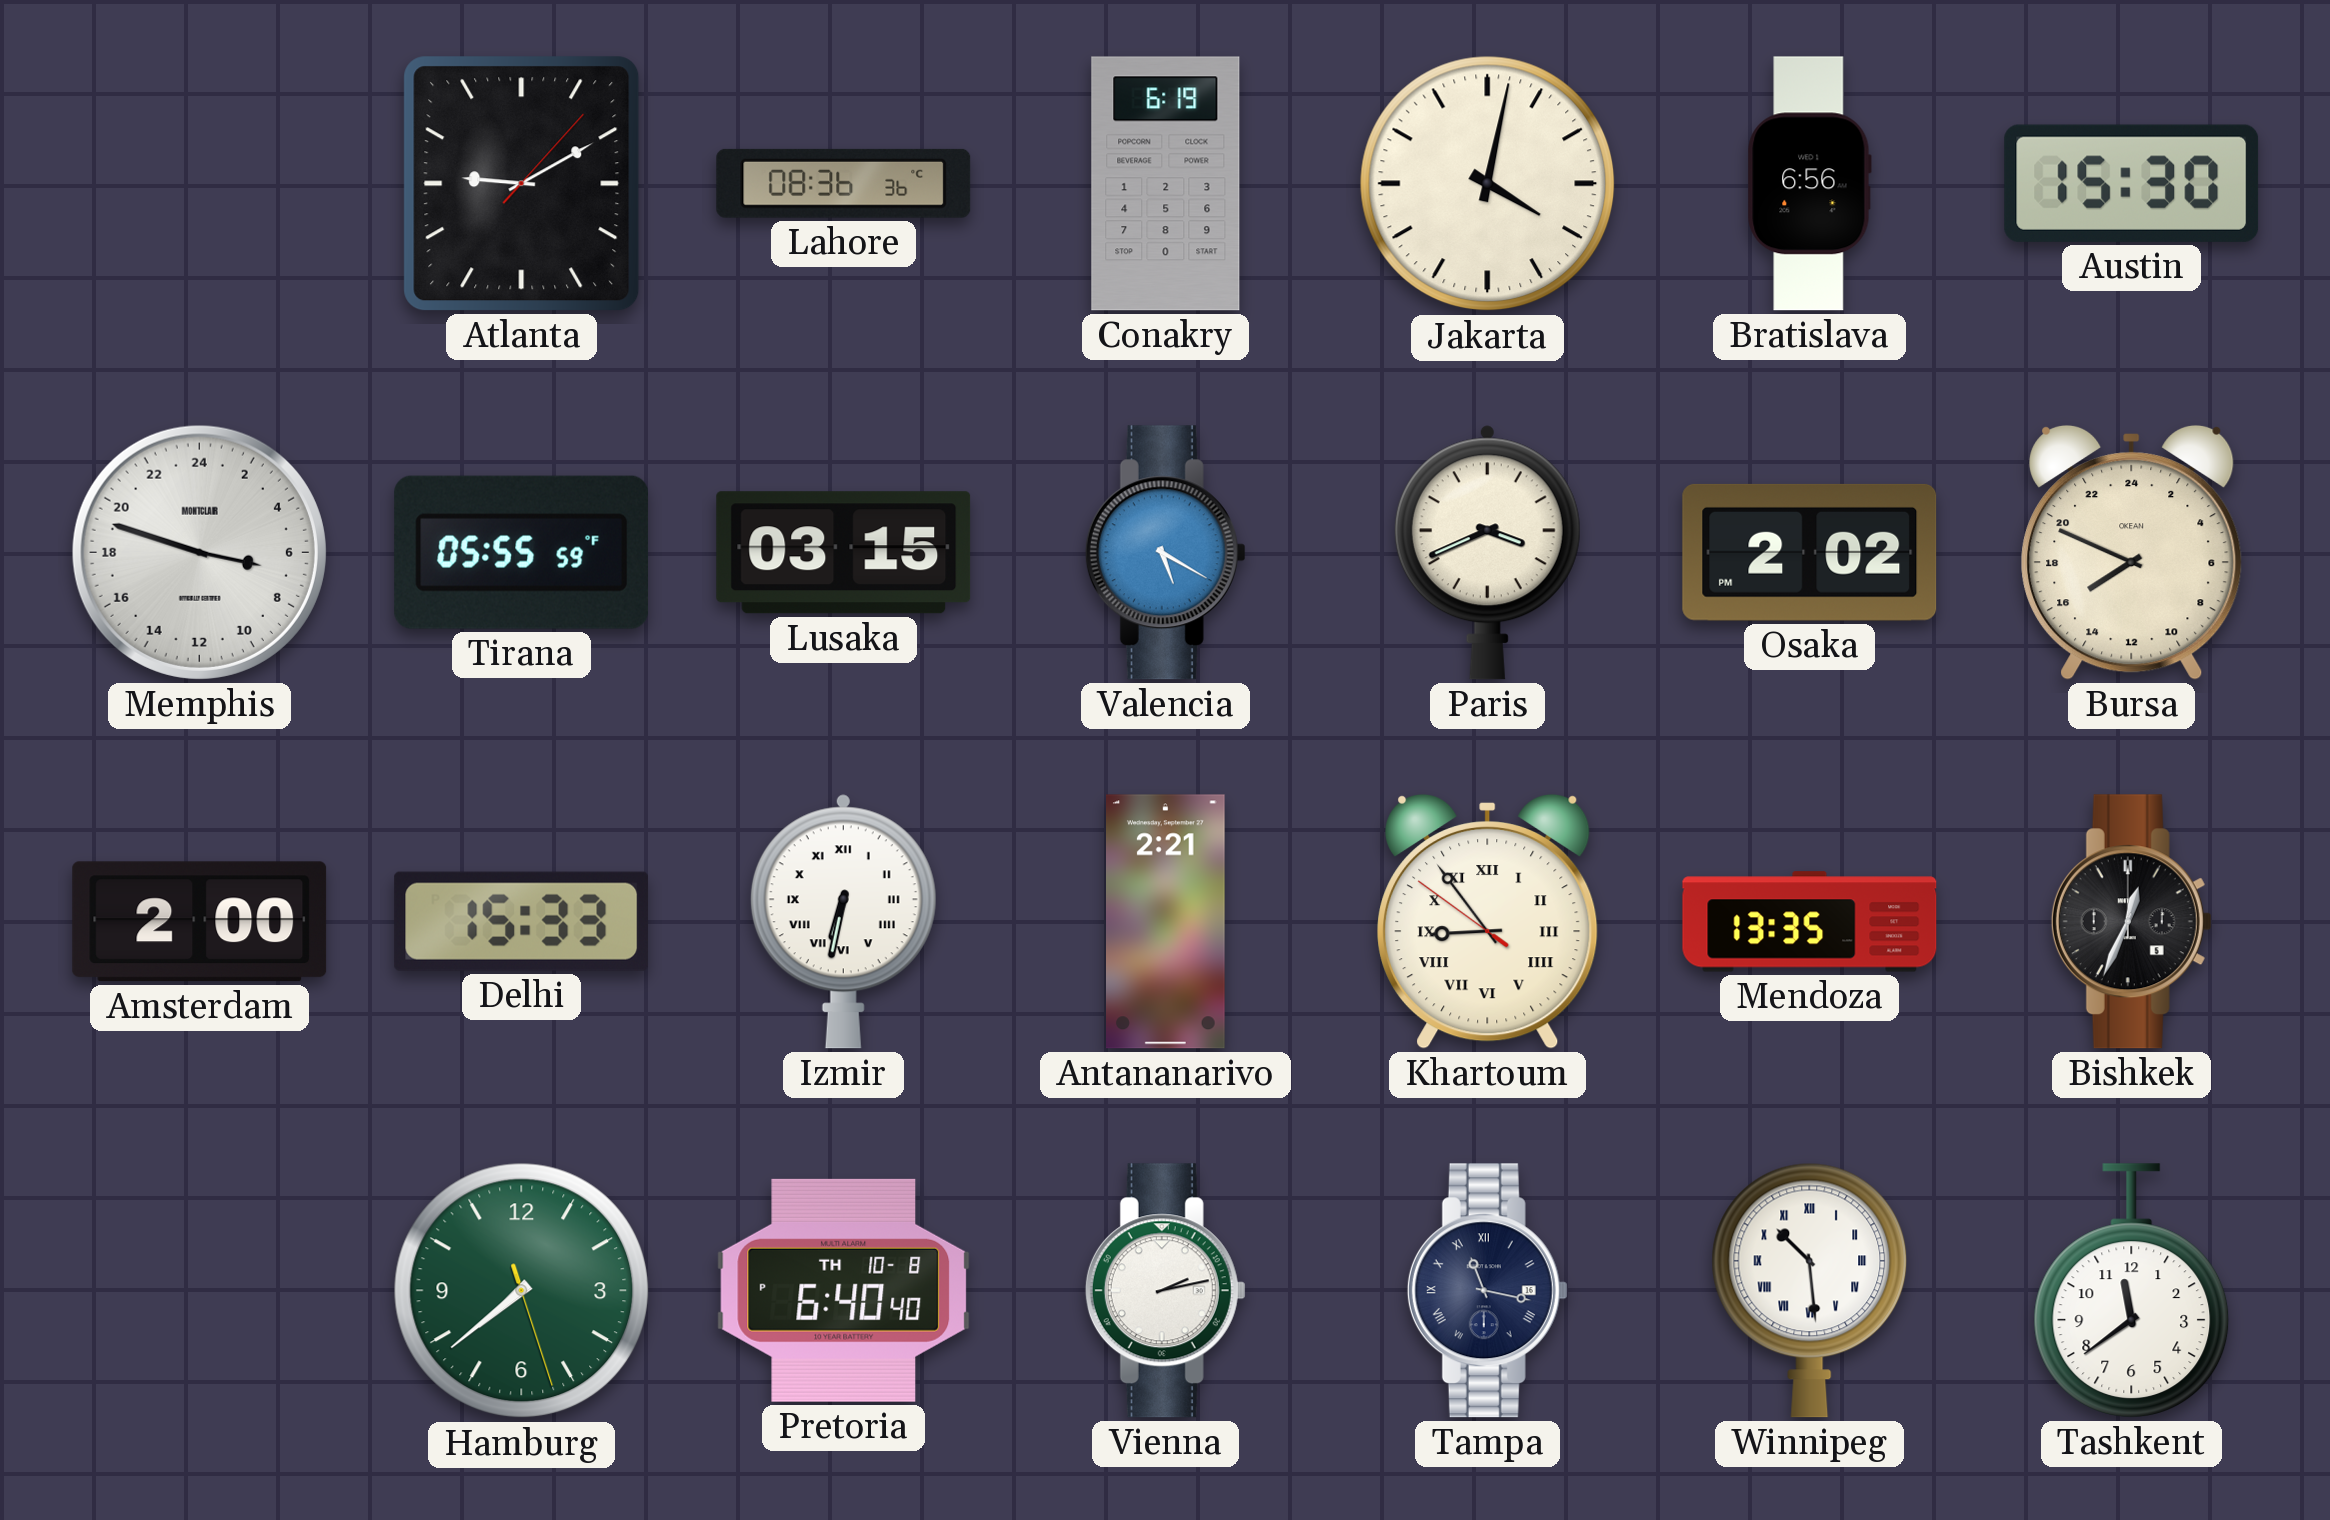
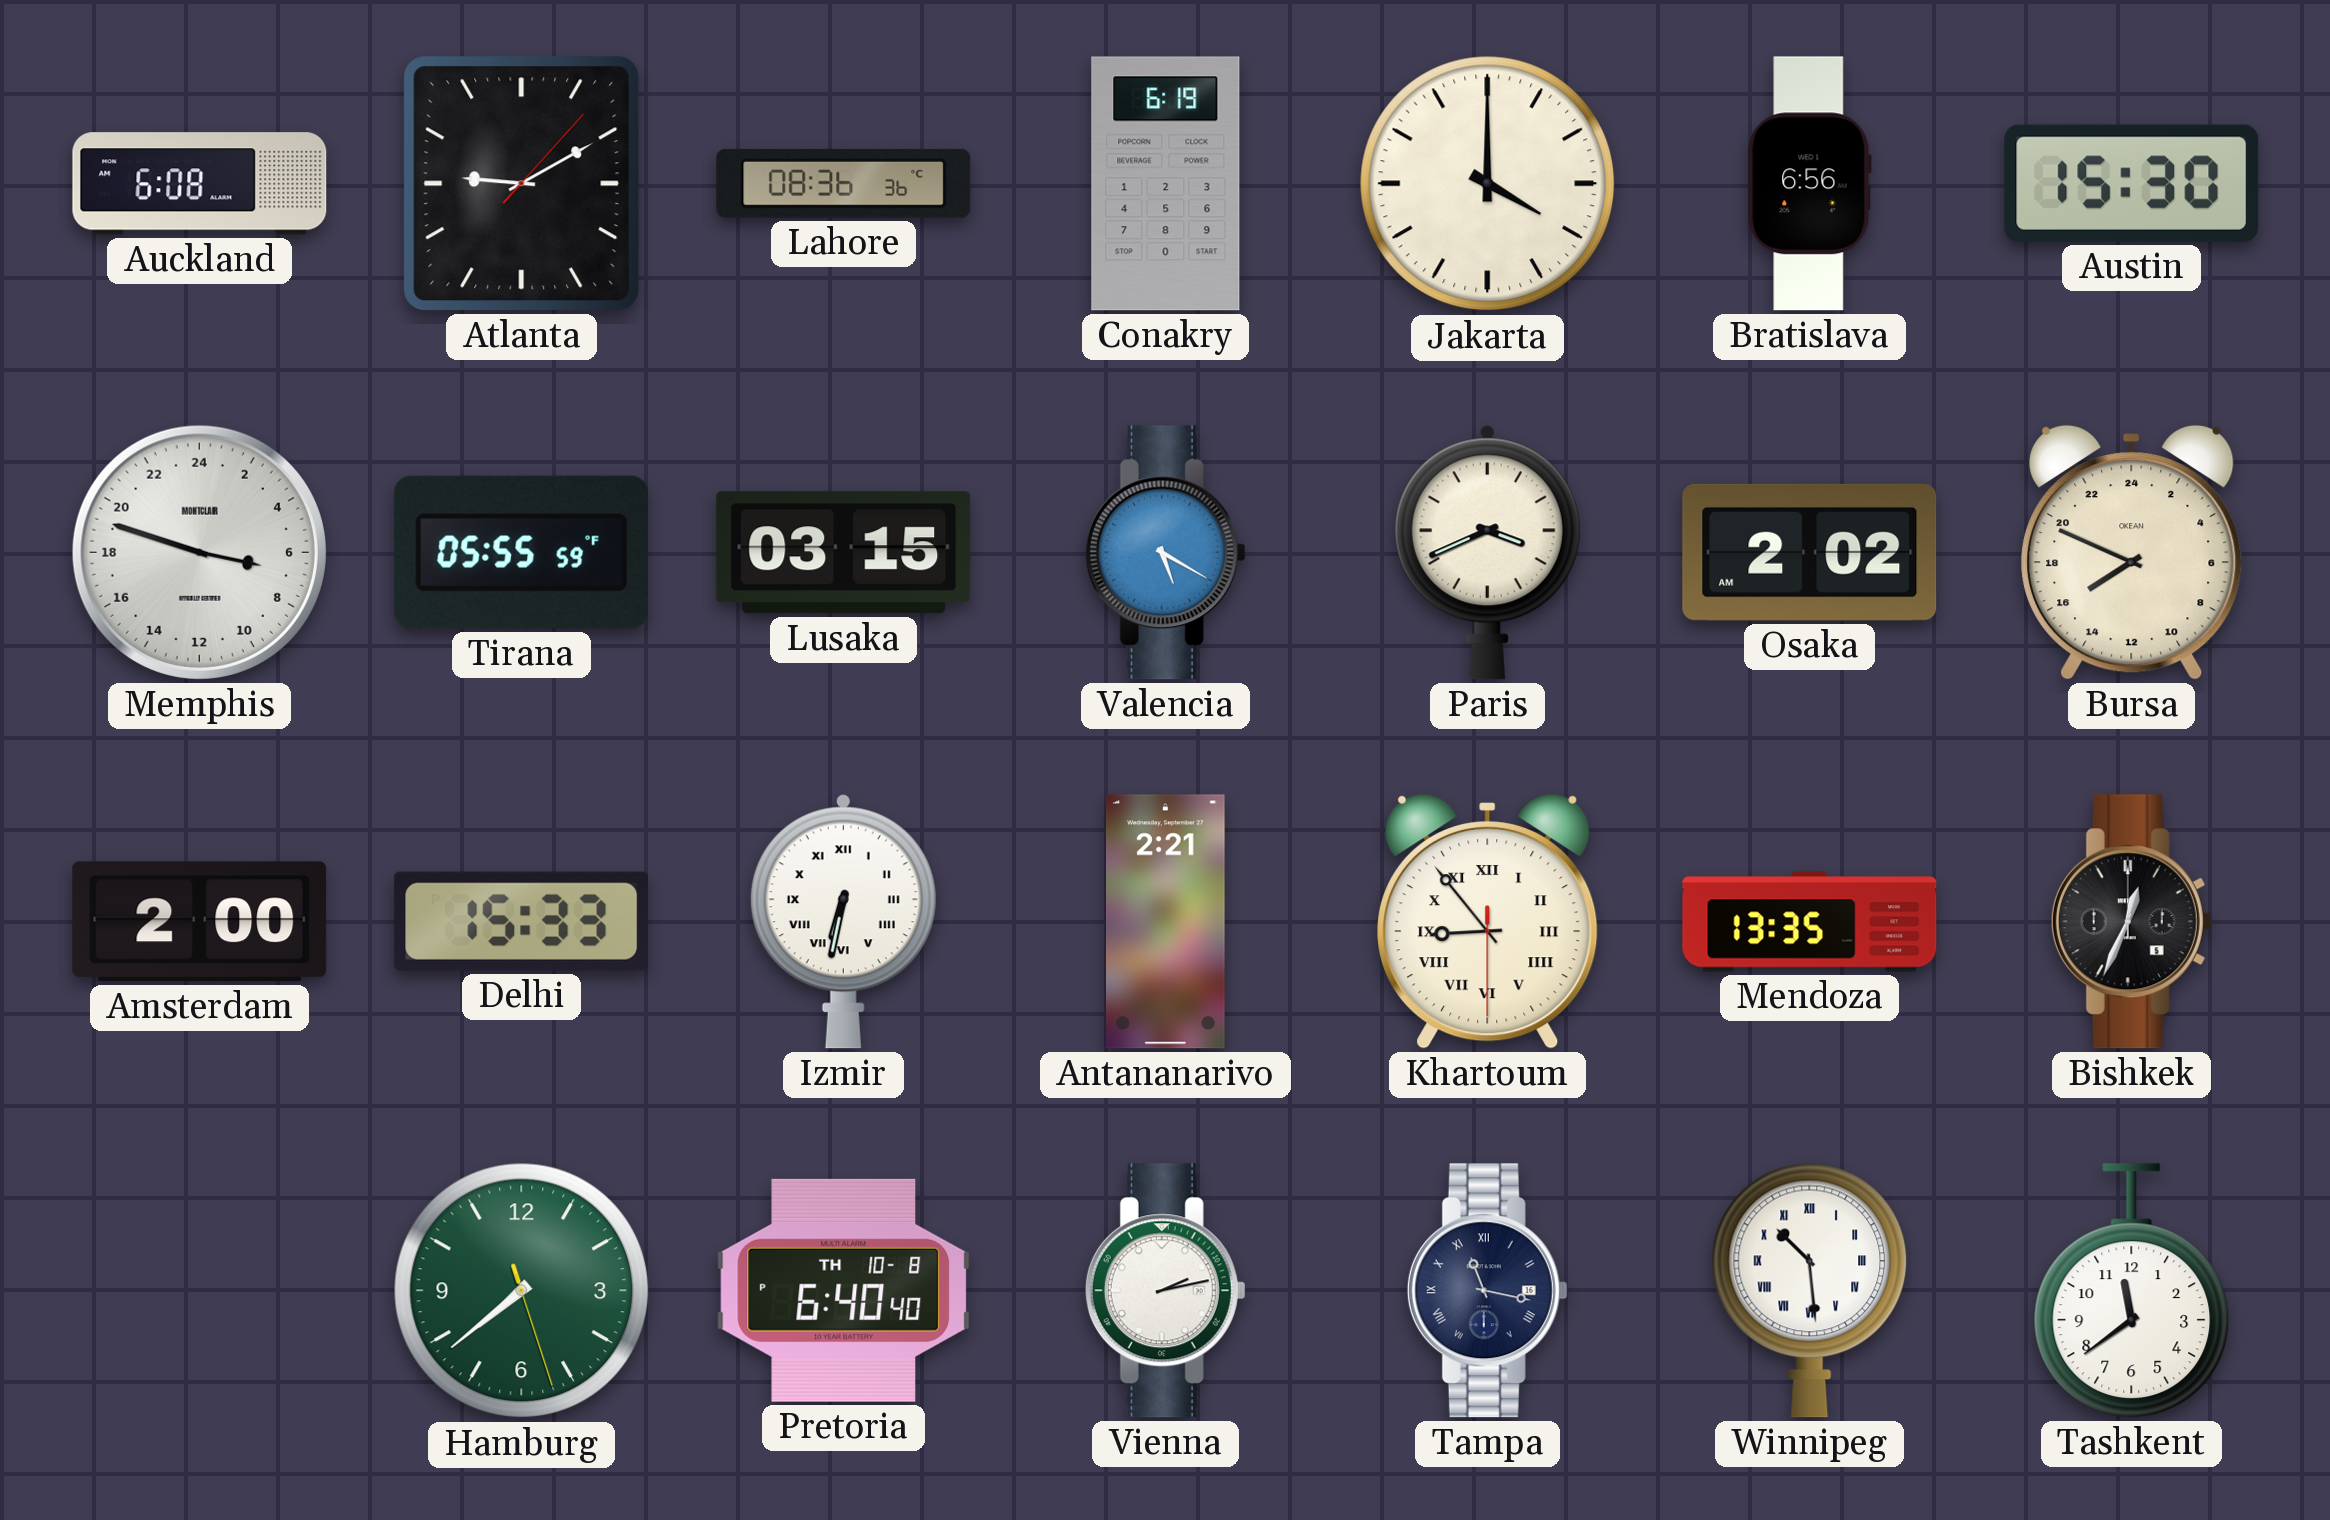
Auckland: none -> 6:08
Jakarta: 4:02 -> 4:00
Osaka: 2:02 PM -> 2:02 AM
Khartoum: 8:53:51 -> 8:53:30
